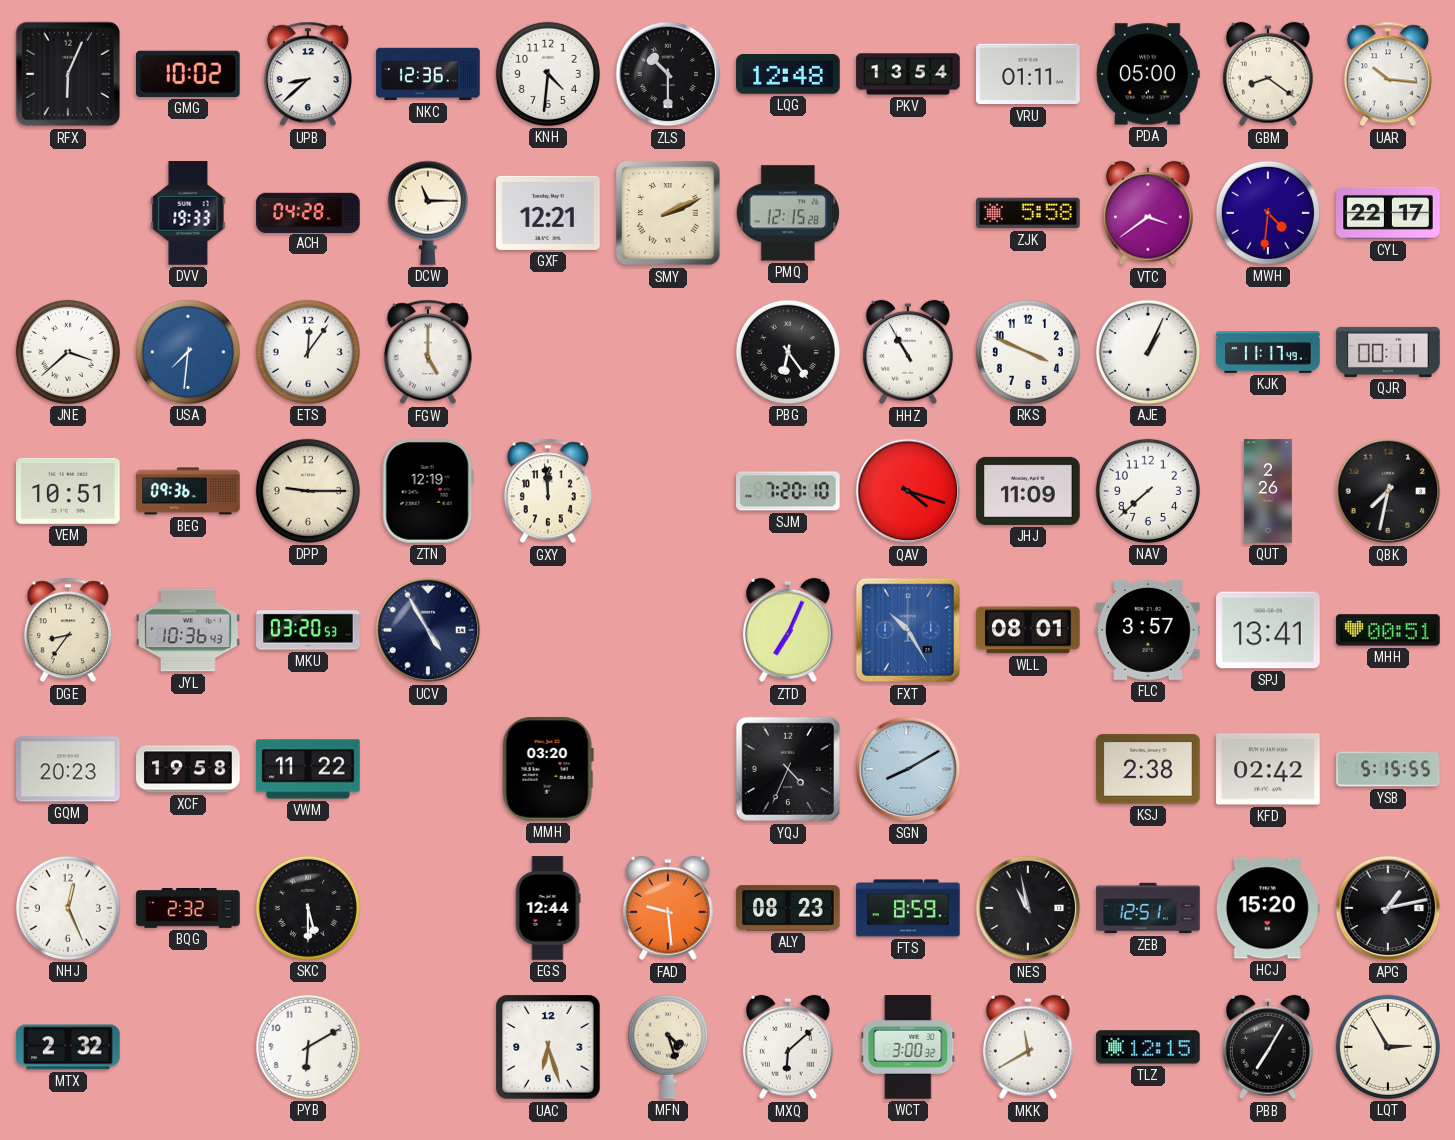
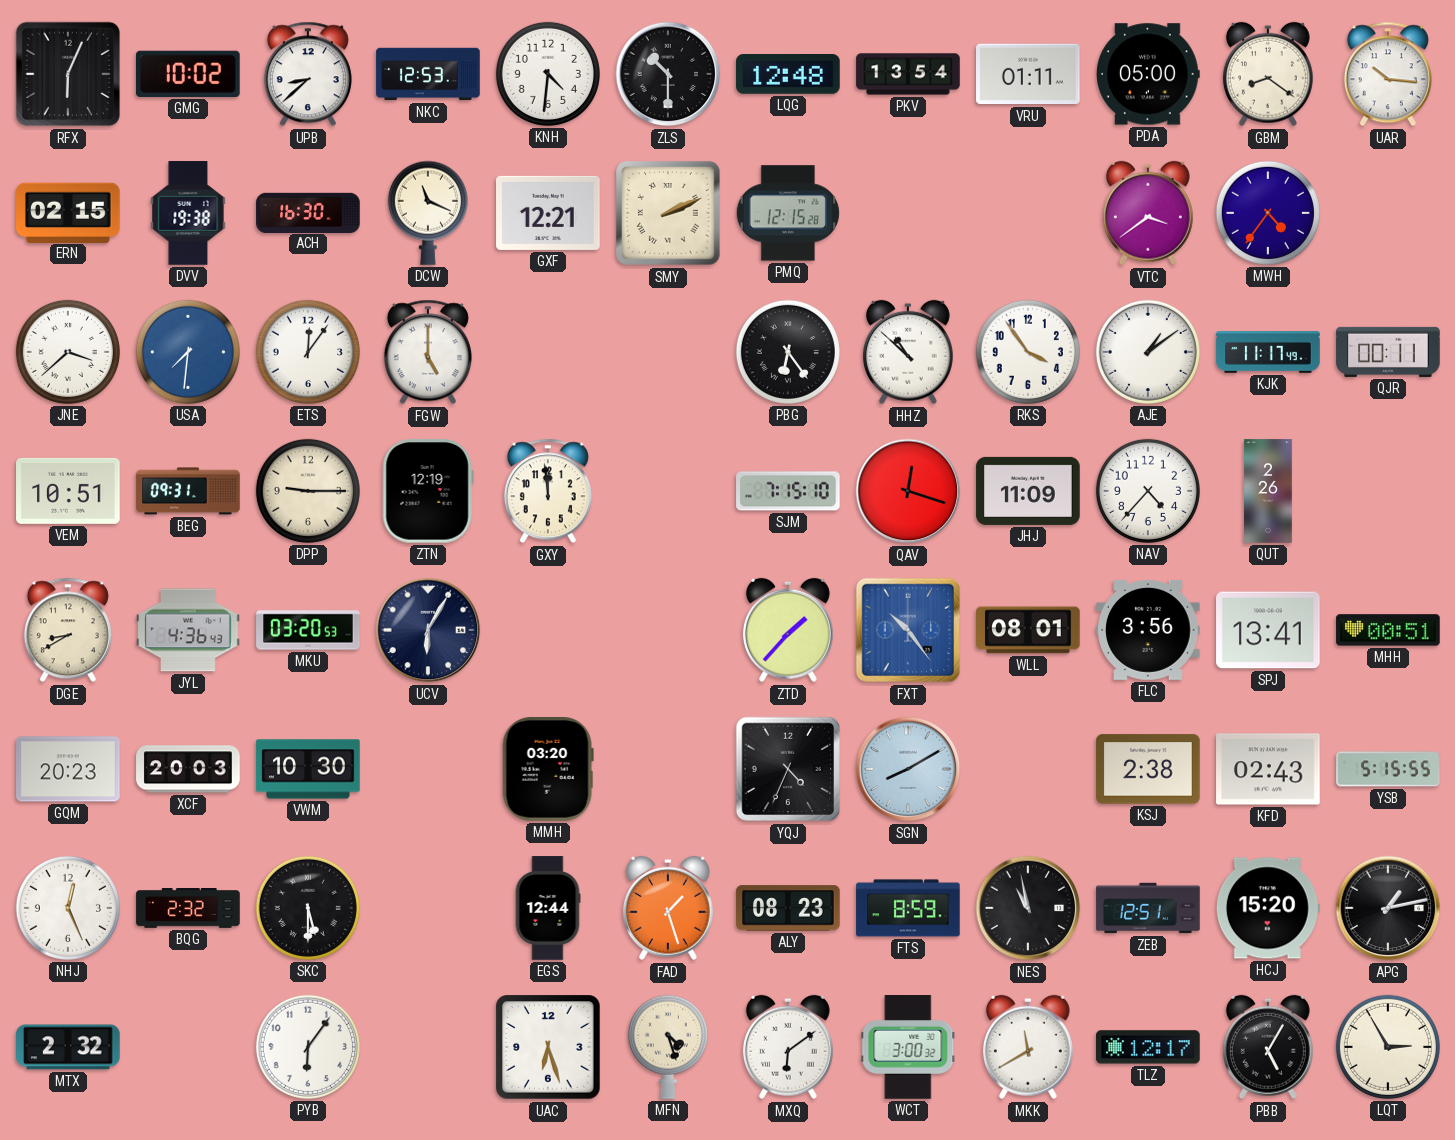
NKC: 12:36 -> 12:53
ERN: none -> 02:15
DVV: 19:33 -> 19:38
ACH: 04:28 -> 16:30
DCW: 11:15 -> 11:19
ZJK: 5:58 -> none
MWH: 4:31 -> 4:36
CYL: 22:17 -> none
HHZ: 10:55 -> 10:52
RKS: 3:49 -> 3:54
AJE: 1:04 -> 1:09
BEG: 09:36 -> 09:31
SJM: 7:20 -> 7:15
QAV: 4:18 -> 12:18
NAV: 7:38 -> 4:37
QBK: 7:32 -> none
DGE: 8:36 -> 8:40
JYL: 10:36 -> 4:36
UCV: 4:55 -> 6:05
ZTD: 7:04 -> 1:37
FXT: 10:25 -> 10:24
FLC: 3:57 -> 3:56
XCF: 19:58 -> 20:03
VWM: 11:22 -> 10:30
KFD: 02:42 -> 02:43
FAD: 9:29 -> 1:27
PYB: 6:10 -> 6:06
MXQ: 6:08 -> 6:09
TLZ: 12:15 -> 12:17
PBB: 7:05 -> 5:05
